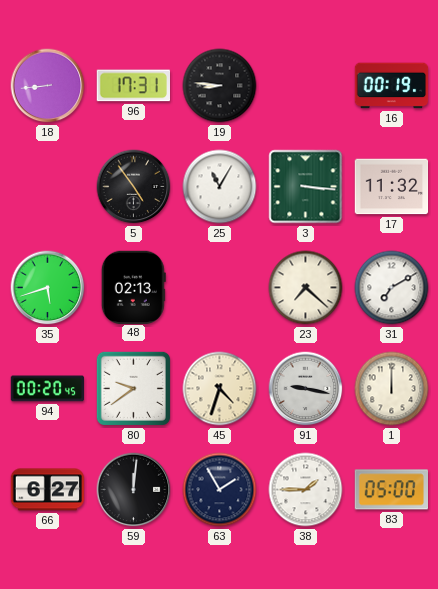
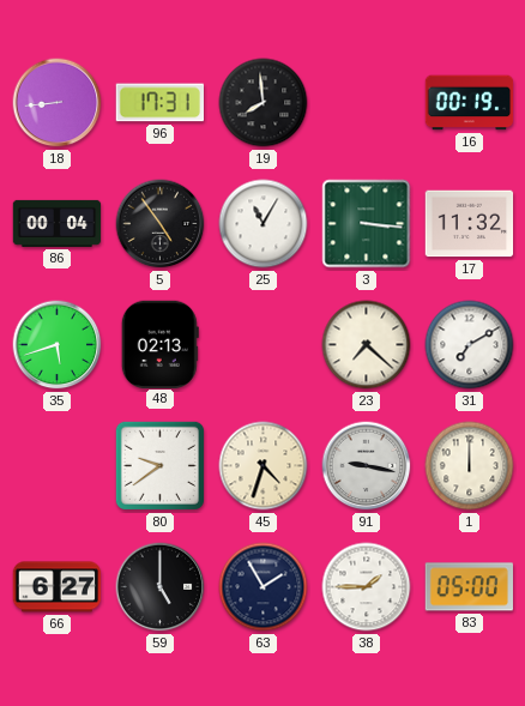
19: 8:46 -> 7:59
86: none -> 00:04
94: 00:20 -> none
59: 12:01 -> 5:00
